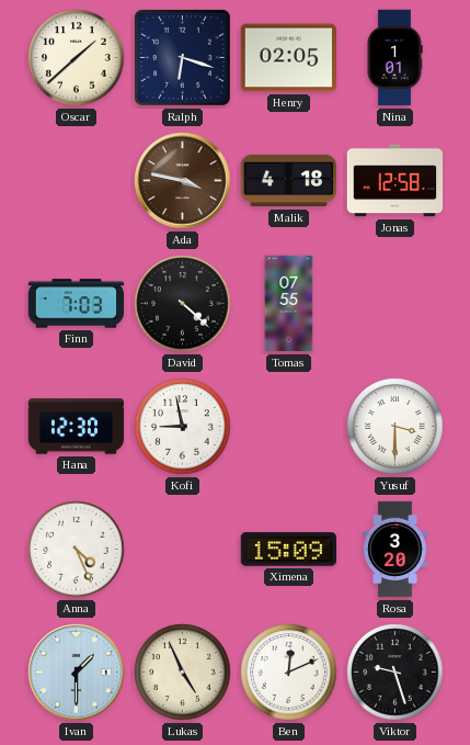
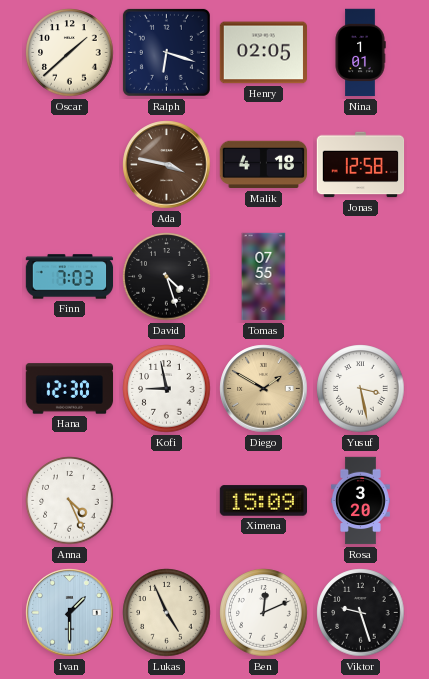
David: 4:22 -> 4:27
Diego: none -> 1:50
Yusuf: 3:30 -> 3:28
